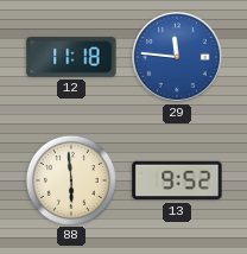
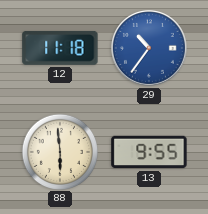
29: 11:46 -> 10:36
13: 9:52 -> 9:55
